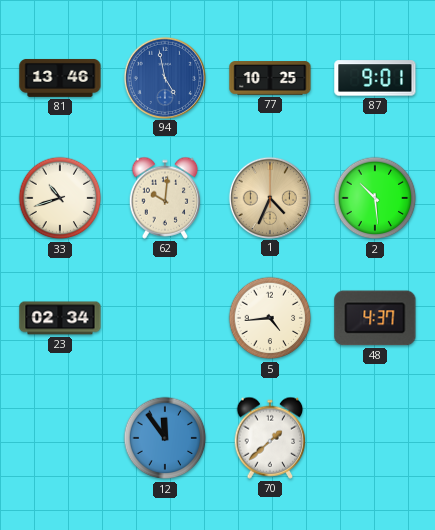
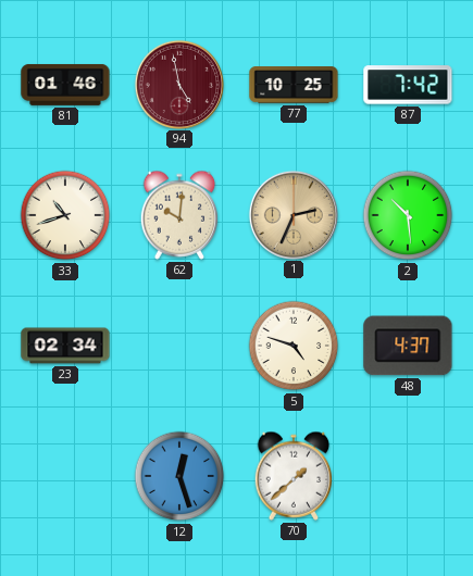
81: 13:46 -> 01:46
94 dial: blue -> burgundy
87: 9:01 -> 7:42
1: 4:34 -> 2:34
5: 4:44 -> 4:48
12: 11:54 -> 12:27
